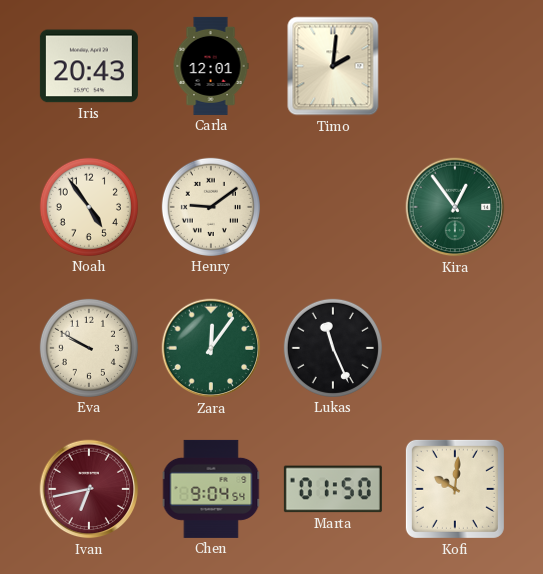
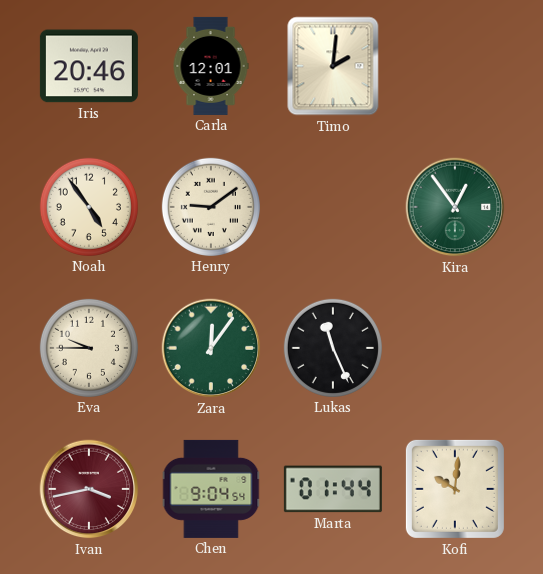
Iris: 20:43 -> 20:46
Eva: 9:50 -> 9:45
Ivan: 6:43 -> 3:43
Marta: 01:50 -> 01:44
